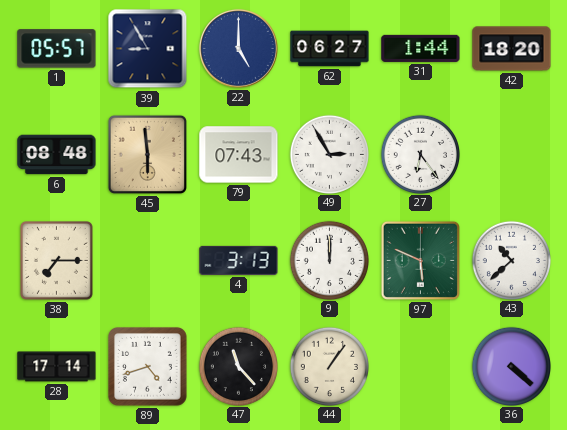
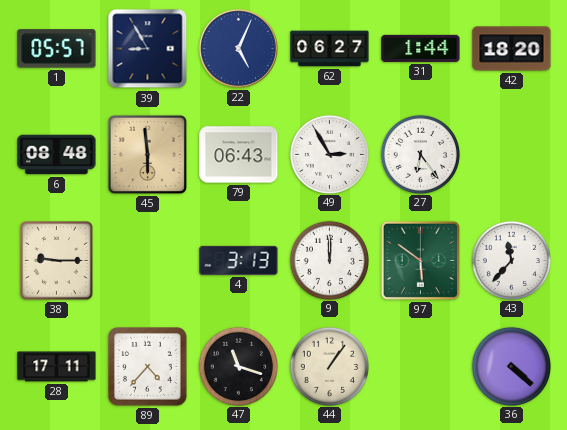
22: 5:00 -> 5:04
79: 07:43 -> 06:43
38: 7:15 -> 9:15
97: 5:49 -> 5:51
43: 10:38 -> 11:37
28: 17:14 -> 17:11
89: 4:42 -> 4:37
47: 11:23 -> 11:18
